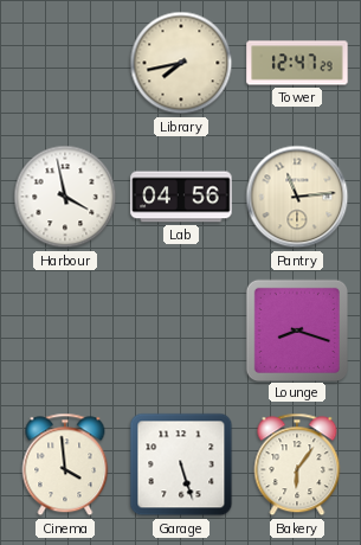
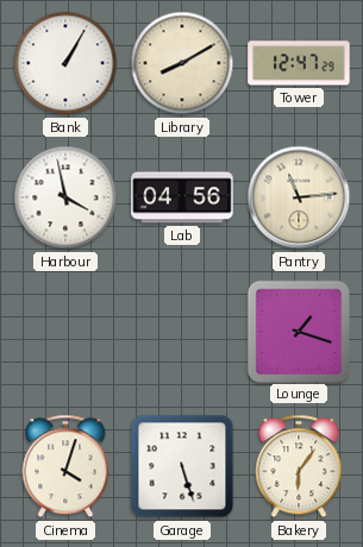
Bank: none -> 1:05
Library: 7:43 -> 8:10
Lounge: 8:18 -> 1:18
Cinema: 3:59 -> 4:03
